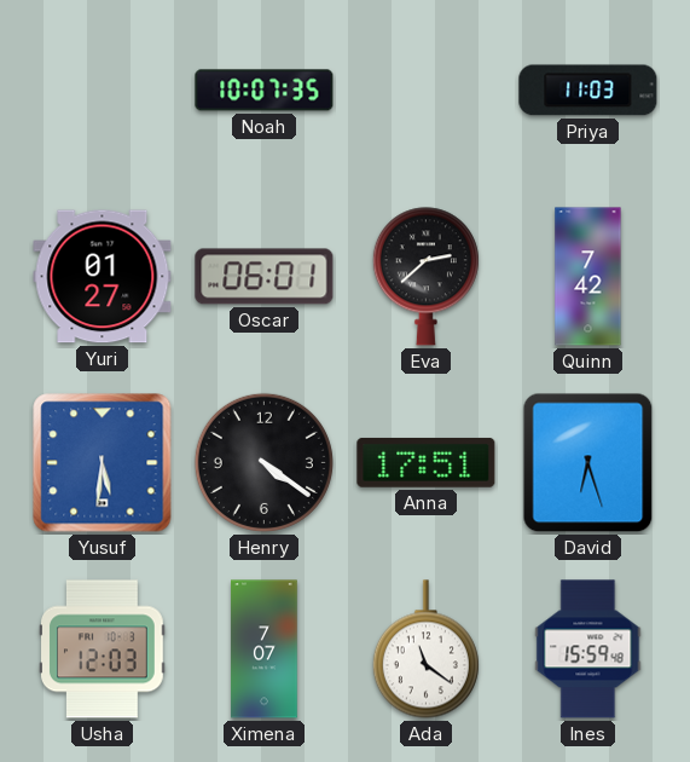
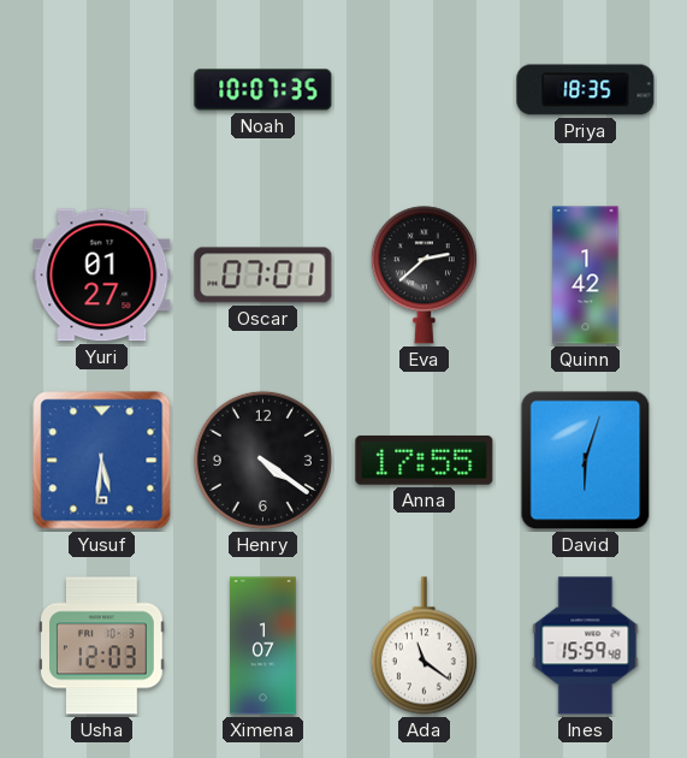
Priya: 11:03 -> 18:35
Oscar: 06:01 -> 07:01
Quinn: 7:42 -> 1:42
Anna: 17:51 -> 17:55
David: 6:27 -> 6:03
Ximena: 7:07 -> 1:07
